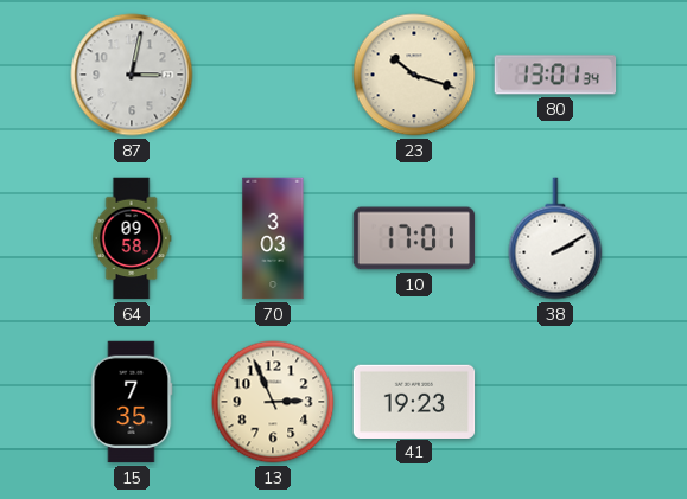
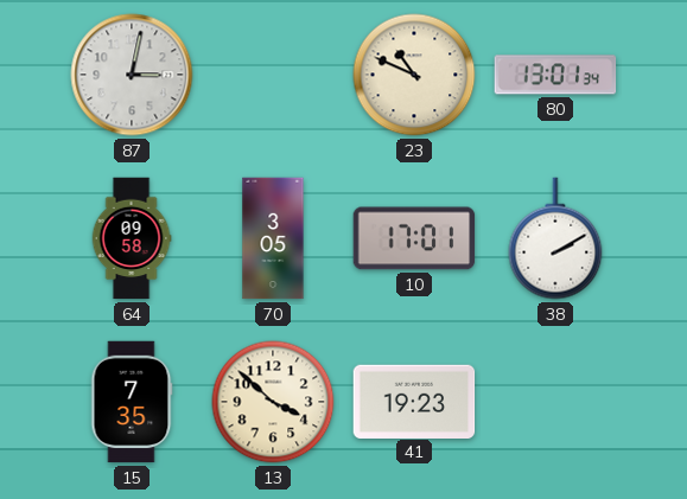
23: 10:18 -> 10:49
70: 3:03 -> 3:05
13: 2:56 -> 3:52
